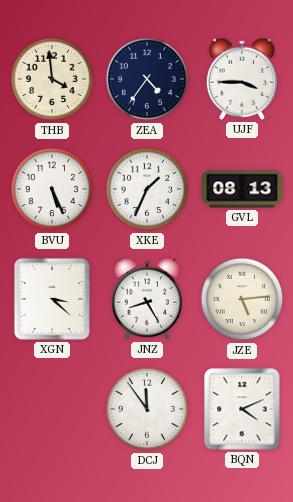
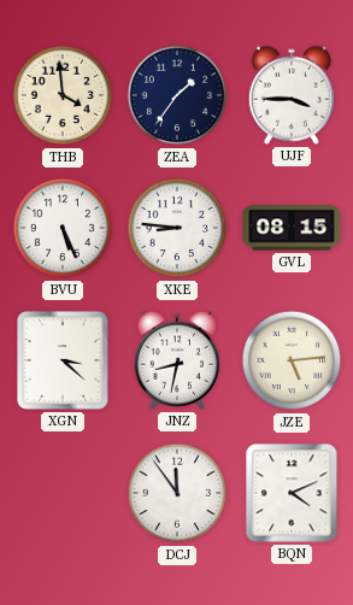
ZEA: 4:36 -> 1:36
XKE: 1:34 -> 8:46
GVL: 08:13 -> 08:15
JNZ: 8:25 -> 8:32
